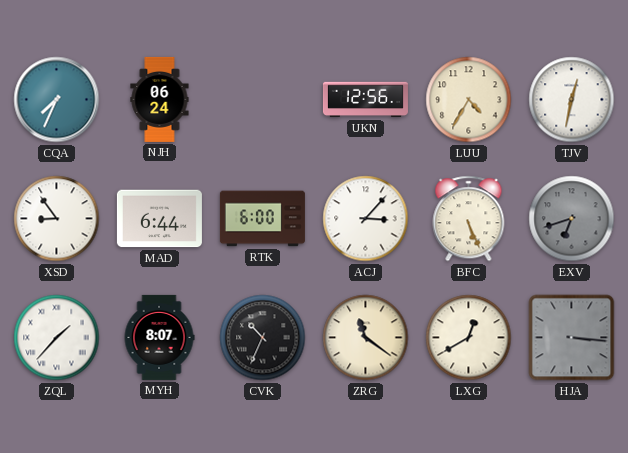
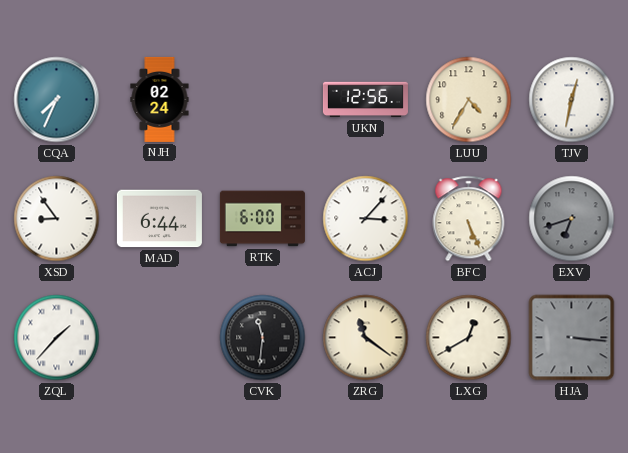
NJH: 06:24 -> 02:24
MYH: 8:07 -> none
CVK: 10:34 -> 11:31
